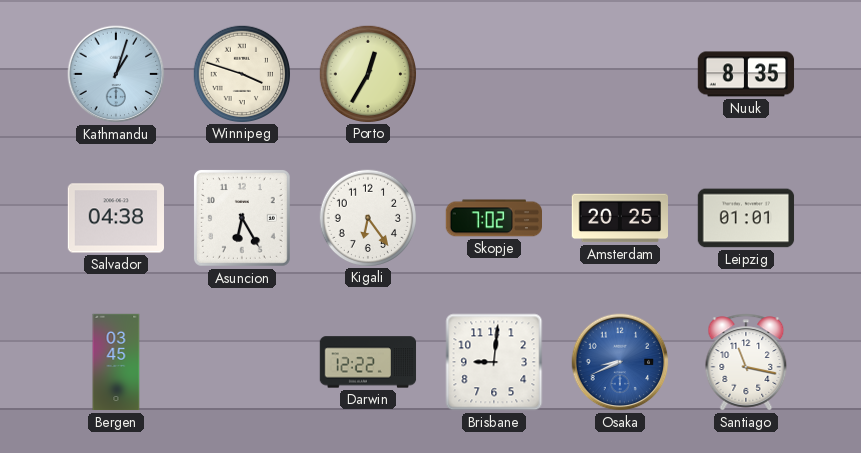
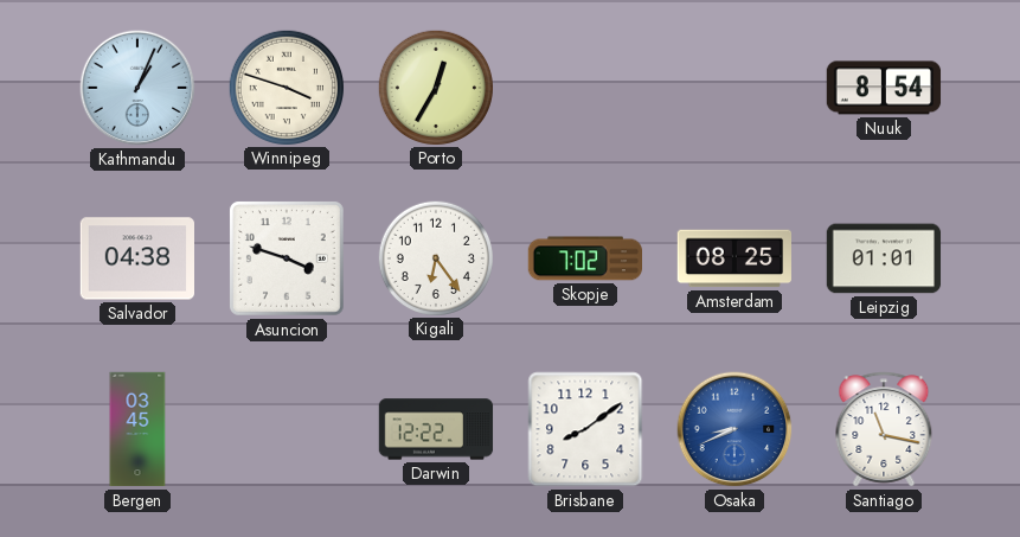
Kathmandu: 1:03 -> 1:04
Nuuk: 8:35 -> 8:54
Asuncion: 6:25 -> 3:48
Amsterdam: 20:25 -> 08:25
Brisbane: 9:01 -> 8:09
